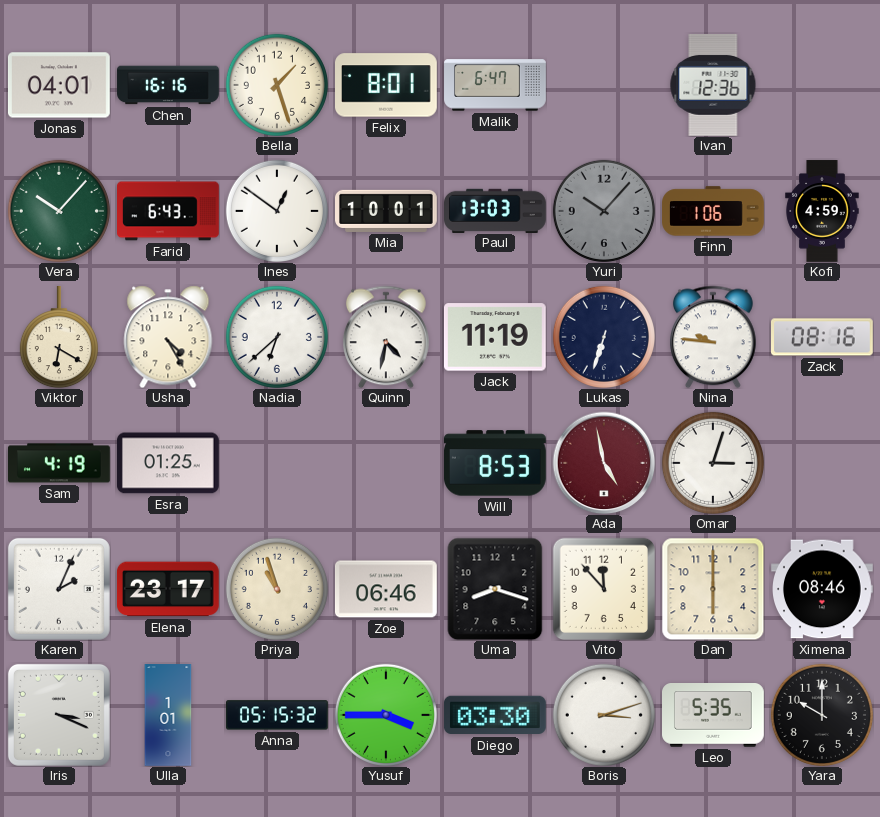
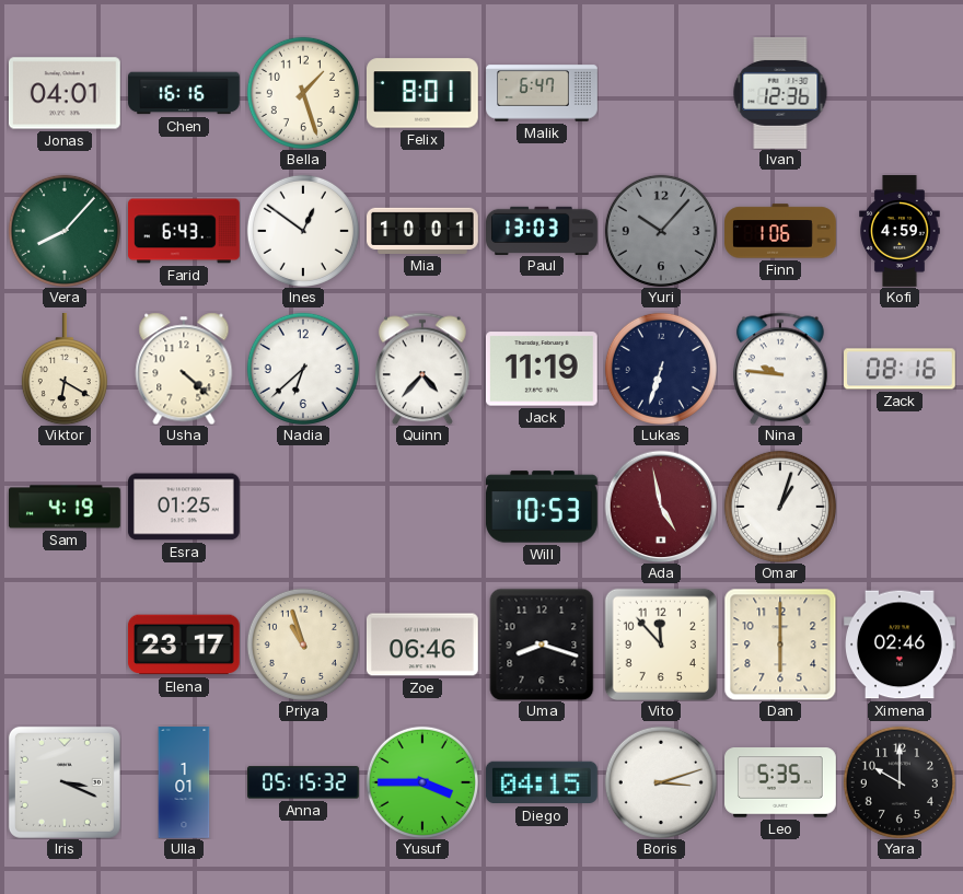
Vera: 10:07 -> 8:07
Usha: 4:25 -> 4:22
Quinn: 4:32 -> 4:37
Will: 8:53 -> 10:53
Omar: 3:03 -> 1:03
Karen: 2:04 -> none
Ximena: 08:46 -> 02:46
Diego: 03:30 -> 04:15
